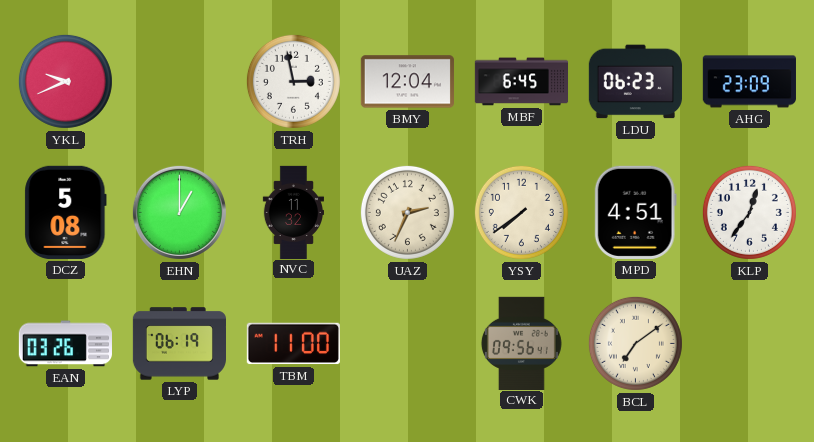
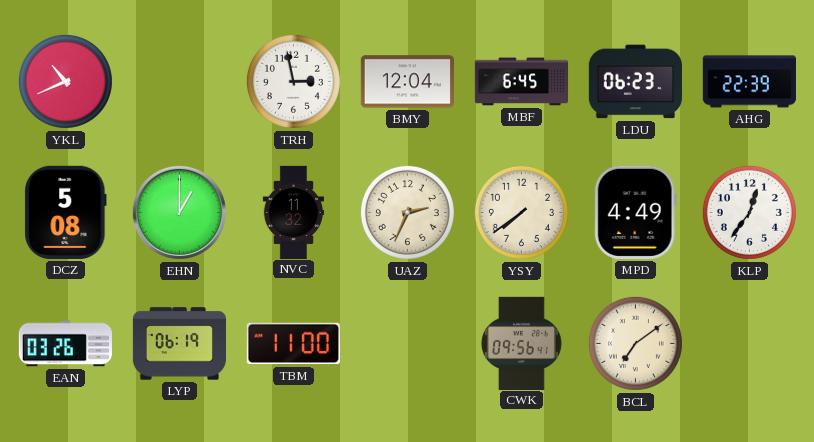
YKL: 9:41 -> 10:41
AHG: 23:09 -> 22:39
MPD: 4:51 -> 4:49
